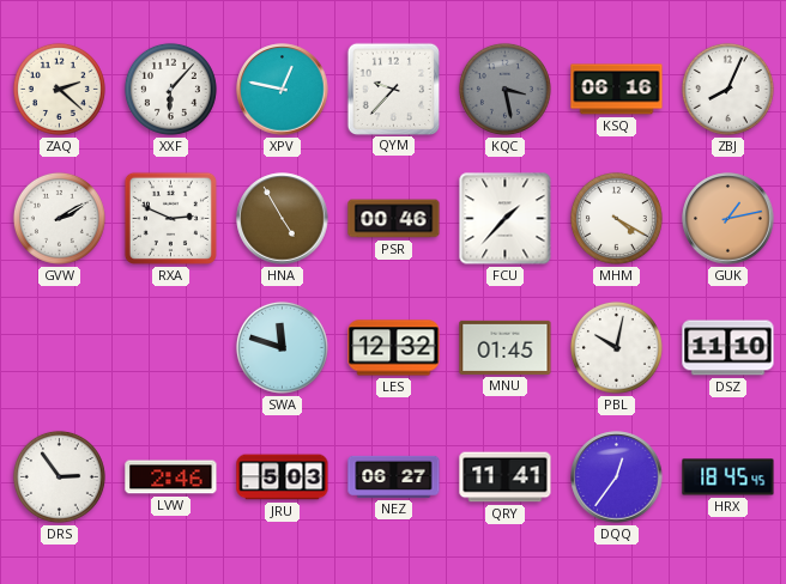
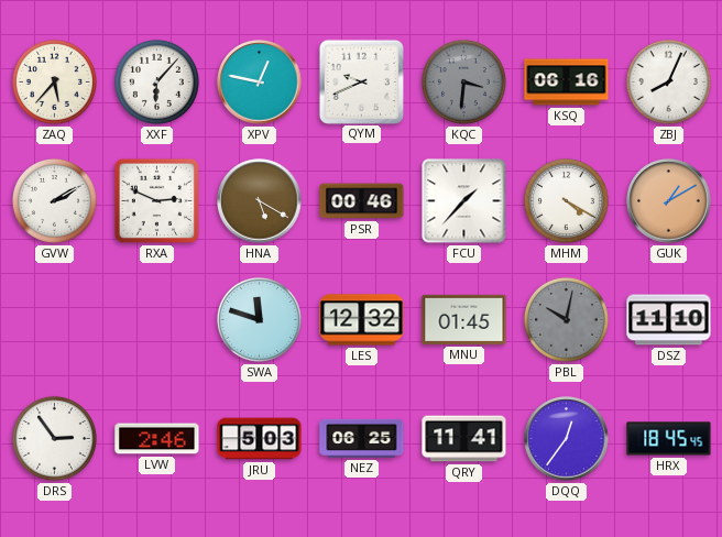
ZAQ: 2:22 -> 5:37
QYM: 9:37 -> 9:41
KQC: 3:28 -> 3:31
HNA: 4:55 -> 5:20
GUK: 1:13 -> 1:10
PBL dial: white -> grey
NEZ: 06:27 -> 06:25
